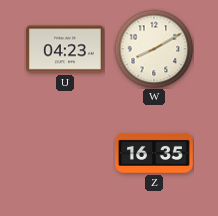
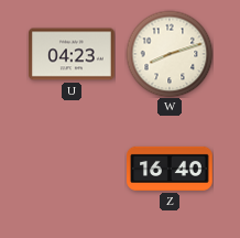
W: 8:10 -> 8:12
Z: 16:35 -> 16:40
